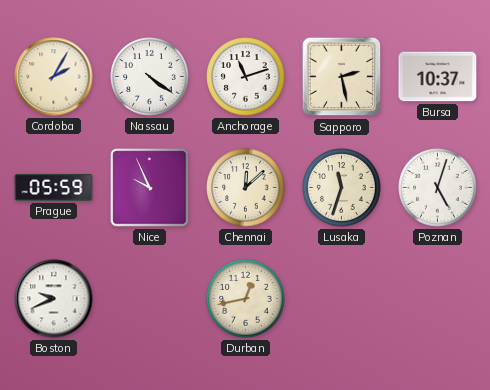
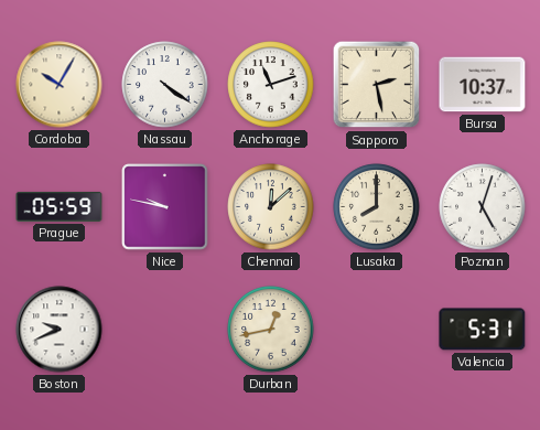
Cordoba: 2:05 -> 10:05
Nice: 9:56 -> 9:47
Lusaka: 11:33 -> 8:00
Valencia: none -> 5:31
